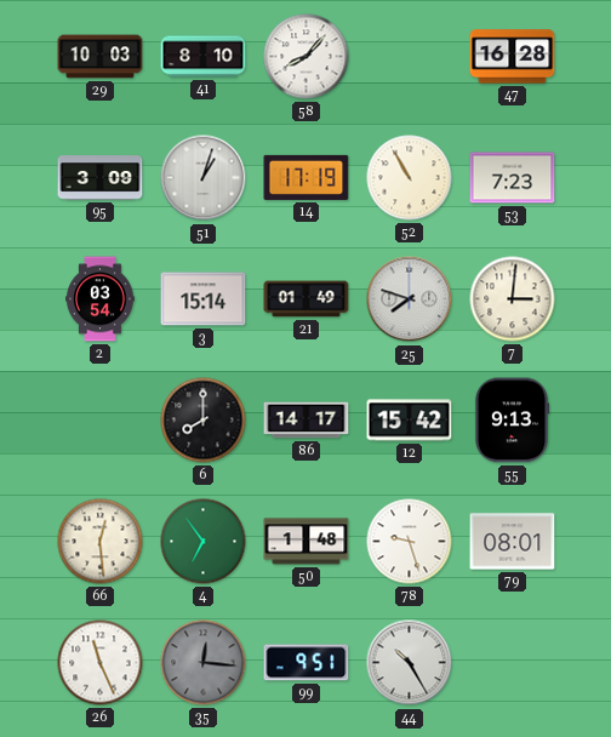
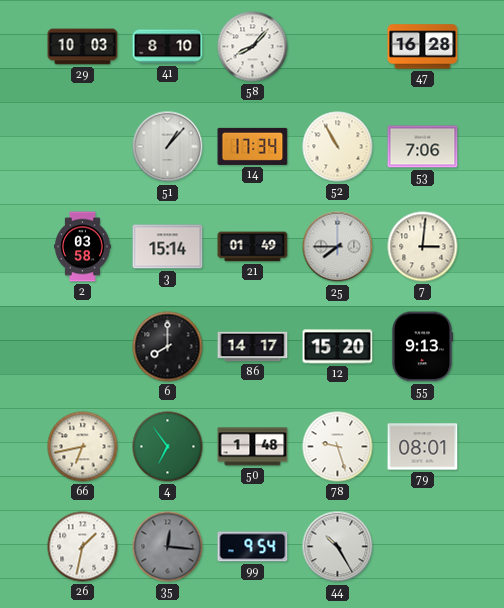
95: 3:09 -> none
51: 1:03 -> 1:07
14: 17:19 -> 17:34
53: 7:23 -> 7:06
2: 03:54 -> 03:58
25: 7:48 -> 7:45
12: 15:42 -> 15:20
66: 12:29 -> 6:43
26: 11:26 -> 1:32
99: 9:51 -> 9:54
